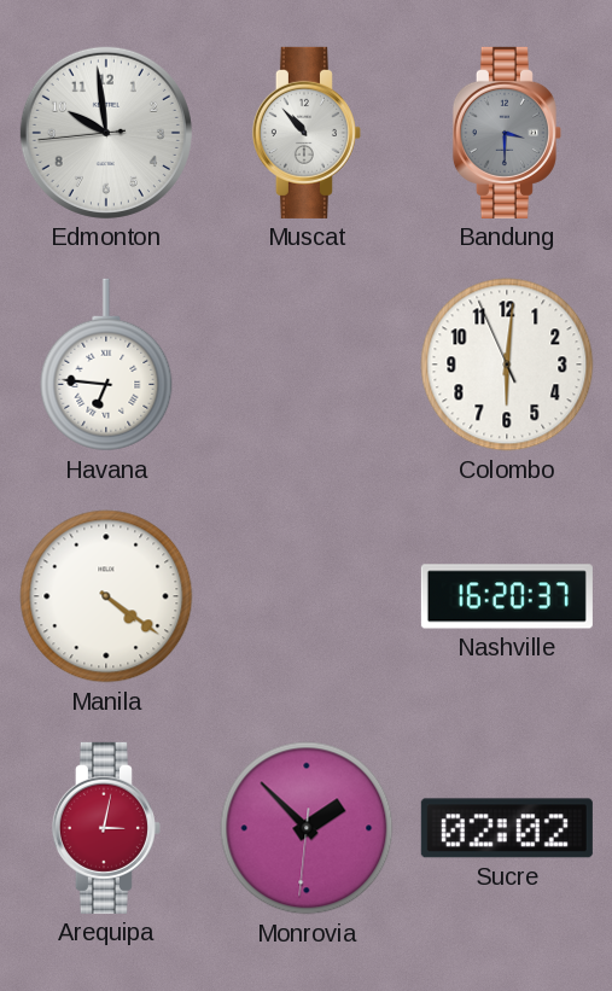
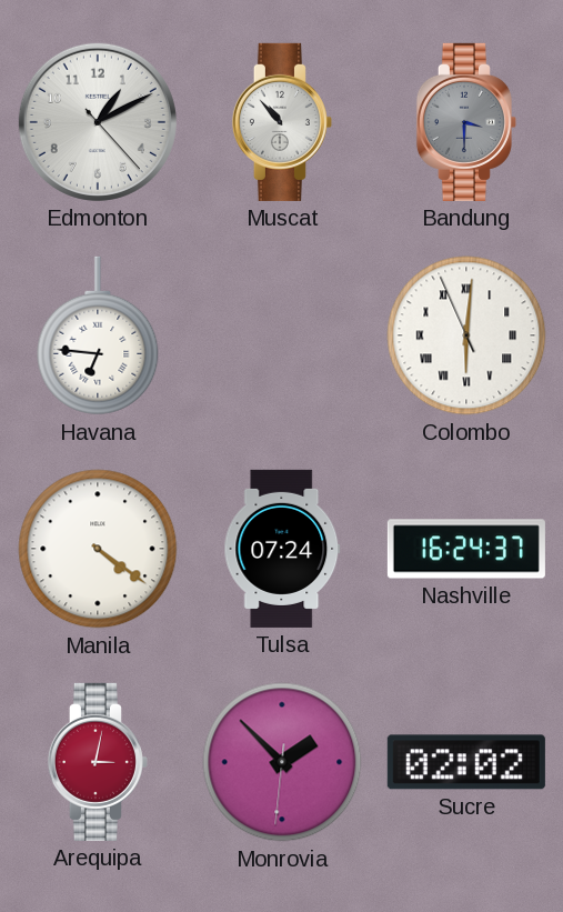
Edmonton: 9:58 -> 1:10
Colombo numerals: Arabic -> Roman
Tulsa: none -> 07:24
Nashville: 16:20 -> 16:24
